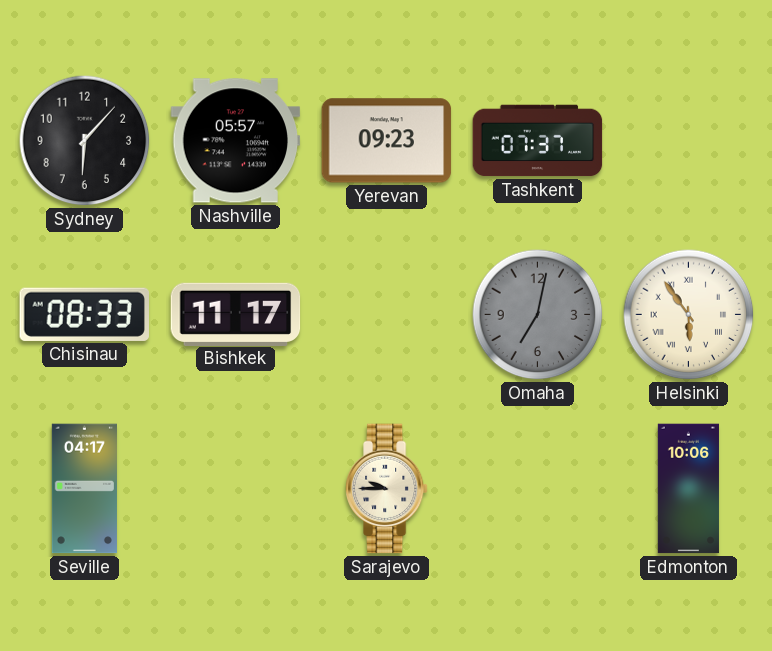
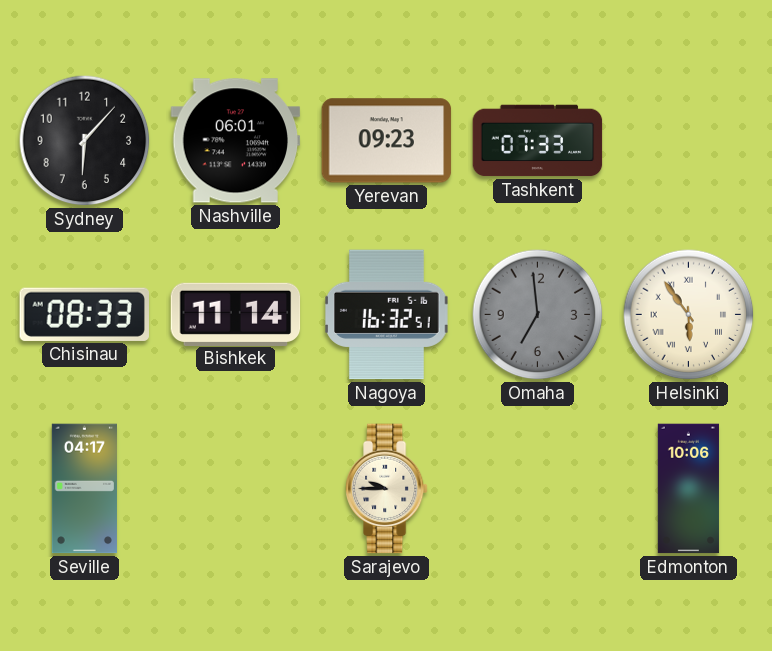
Nashville: 05:57 -> 06:01
Tashkent: 07:37 -> 07:33
Bishkek: 11:17 -> 11:14
Nagoya: none -> 16:32
Omaha: 7:02 -> 6:59
